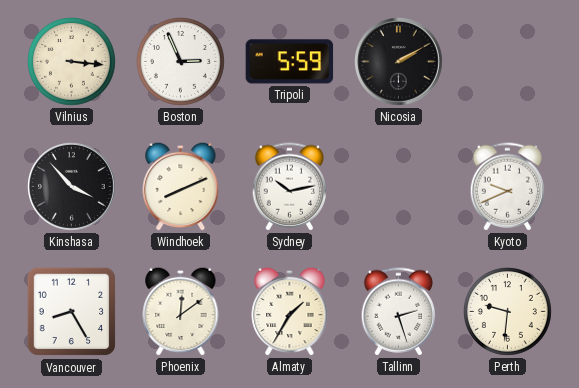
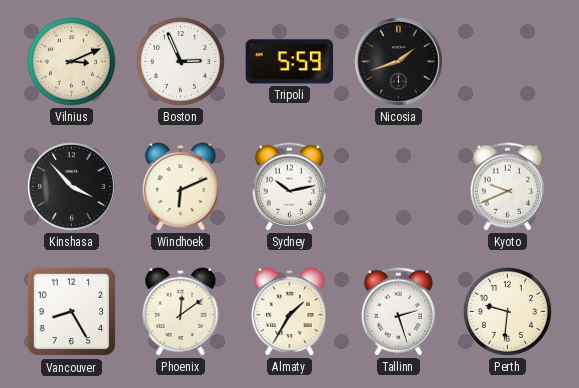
Vilnius: 3:16 -> 3:11
Nicosia: 2:10 -> 1:42
Windhoek: 8:11 -> 6:11
